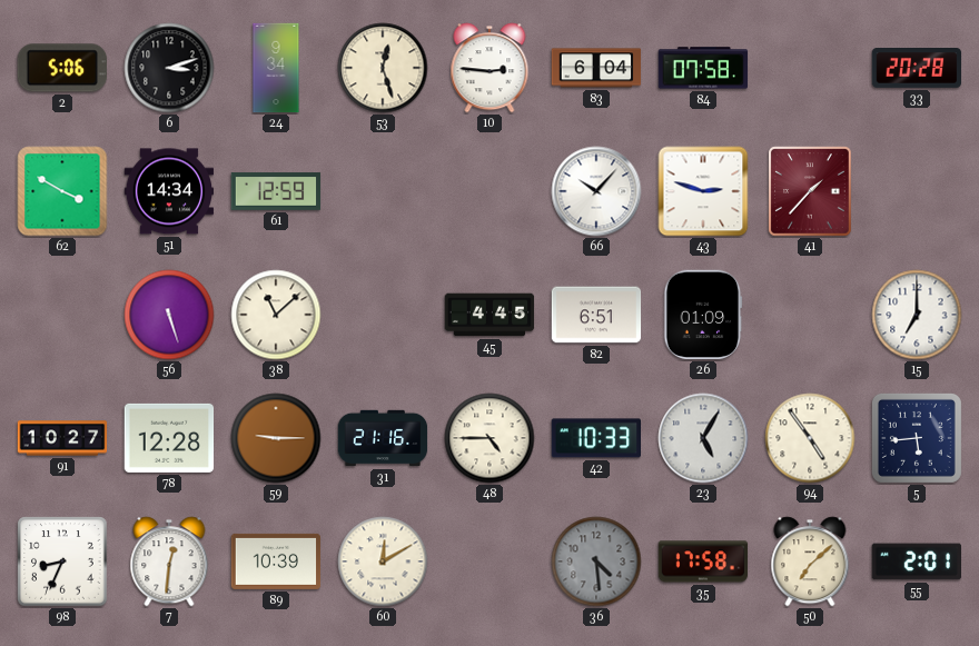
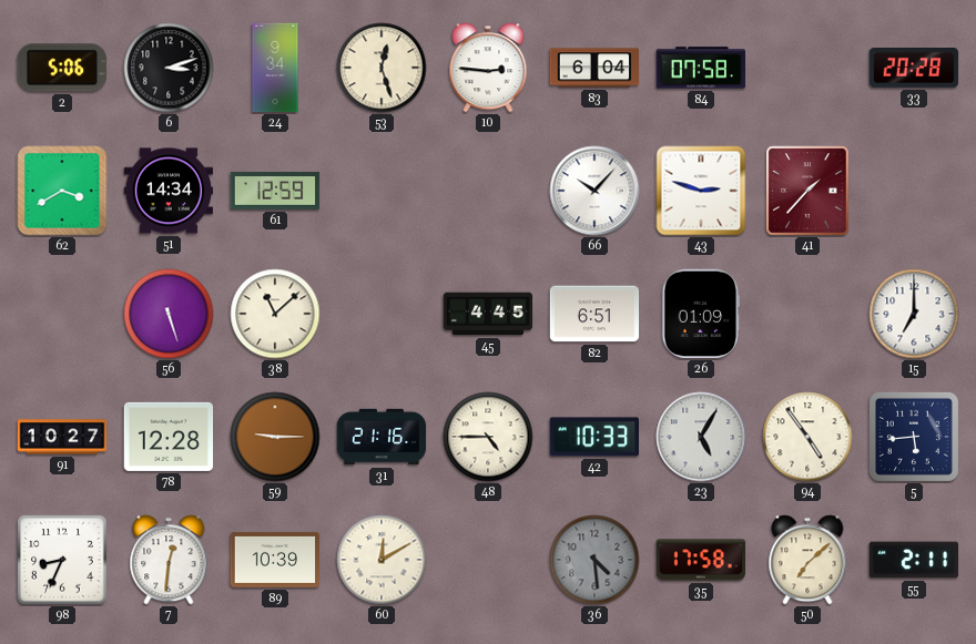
62: 3:50 -> 3:40
55: 2:01 -> 2:11
